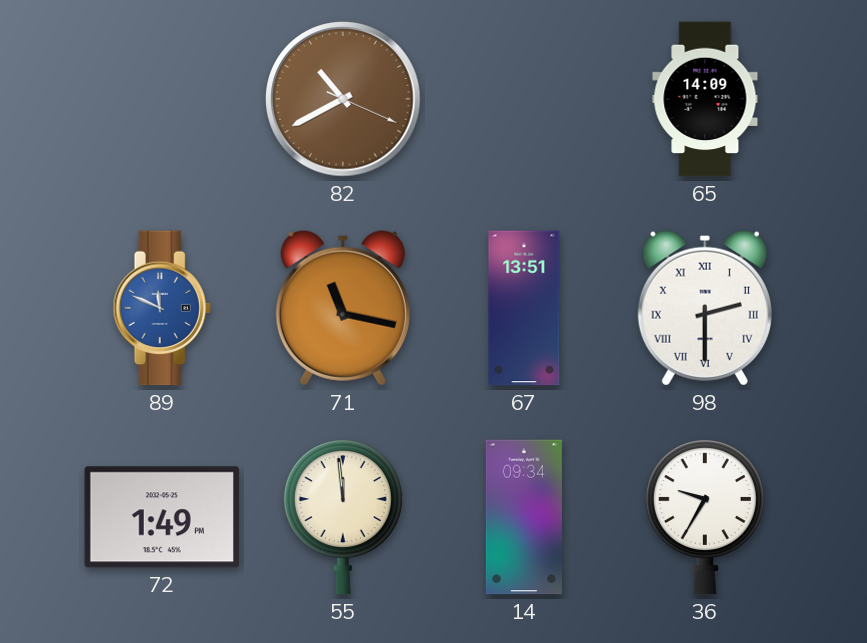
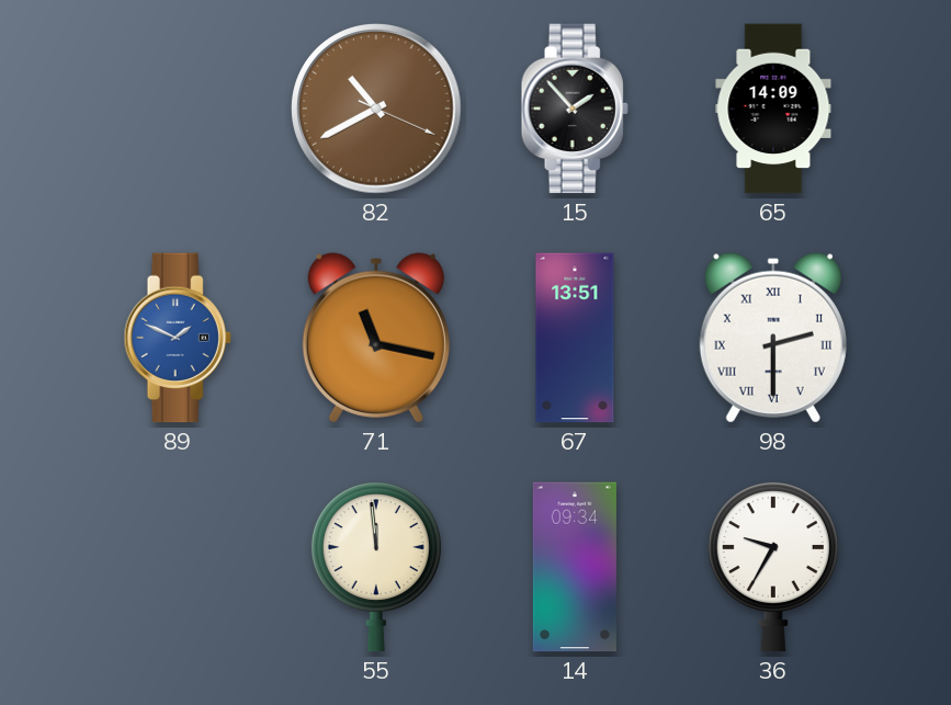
15: none -> 1:53
89: 11:49 -> 1:49
72: 1:49 -> none
